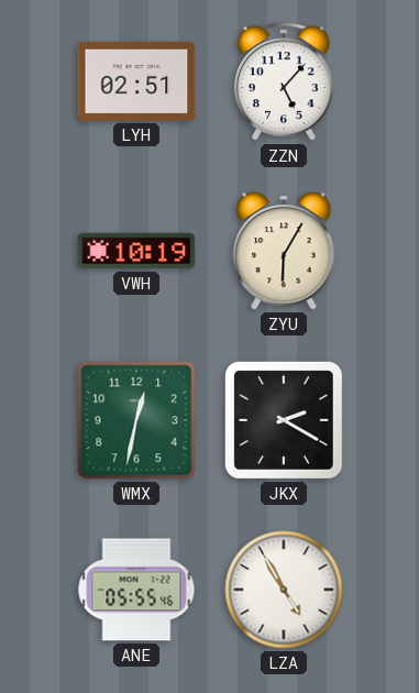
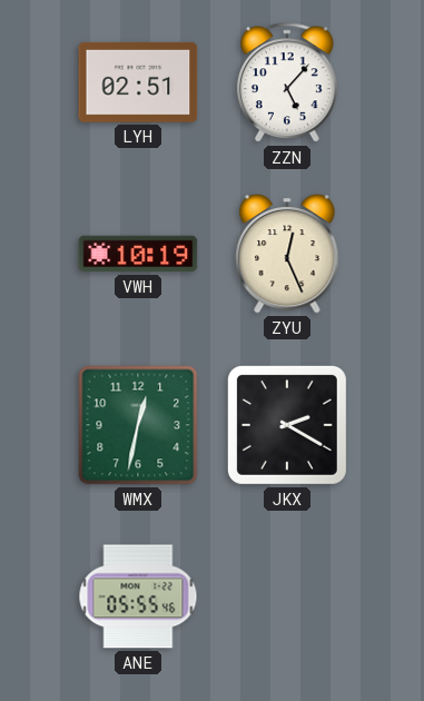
ZYU: 6:05 -> 12:26
LZA: 4:55 -> none
